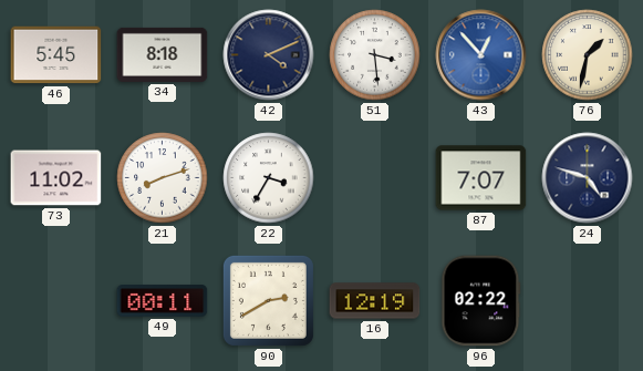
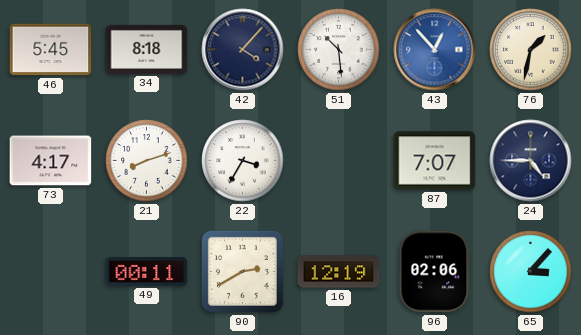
42: 4:11 -> 4:07
51: 3:29 -> 10:29
73: 11:02 -> 4:17
24: 4:48 -> 4:45
96: 02:22 -> 02:06
65: none -> 3:07
